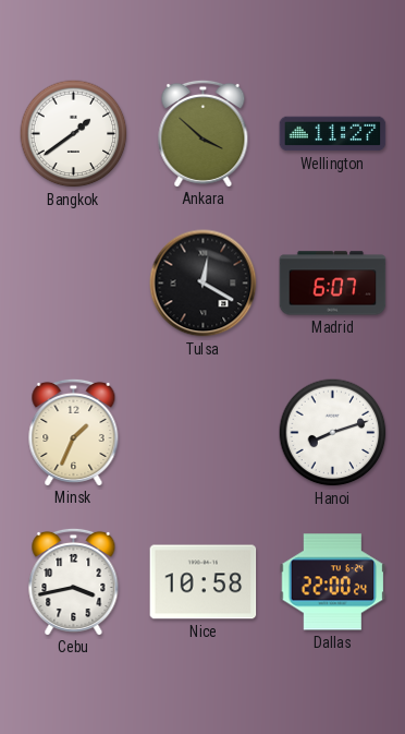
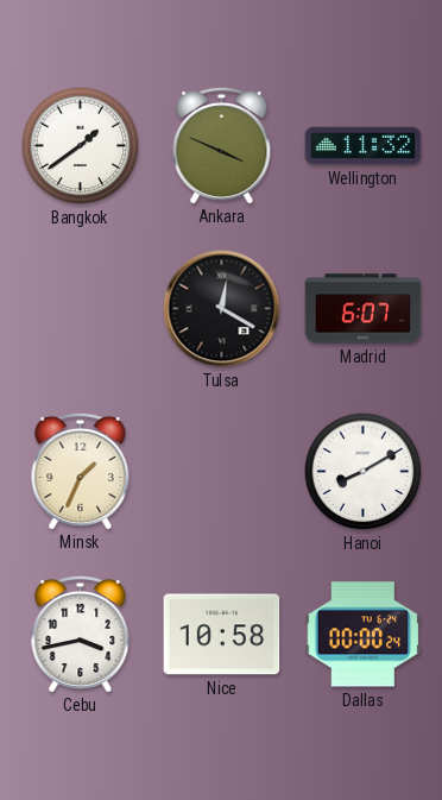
Ankara: 3:52 -> 3:49
Wellington: 11:27 -> 11:32
Hanoi: 8:12 -> 8:10
Dallas: 22:00 -> 00:00
